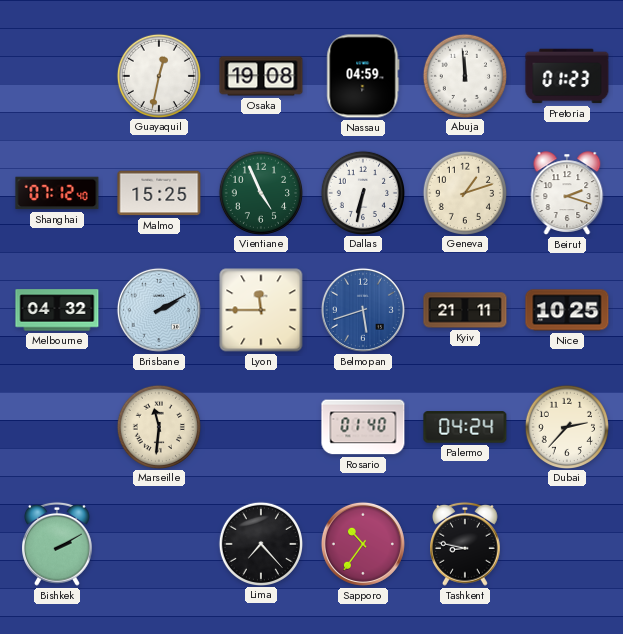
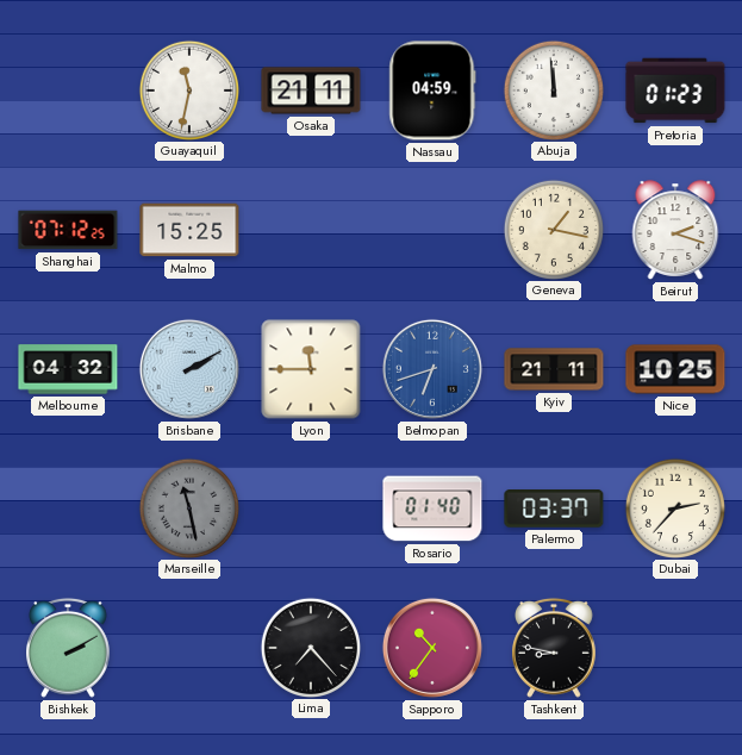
Guayaquil: 12:32 -> 11:32
Osaka: 19:08 -> 21:11
Shanghai: 07:12:40 -> 07:12:25
Vientiane: 4:56 -> none
Dallas: 6:32 -> none
Geneva: 1:12 -> 1:17
Belmopan: 5:42 -> 6:42
Marseille: 11:31 -> 11:28
Marseille dial: cream -> grey
Palermo: 04:24 -> 03:37
